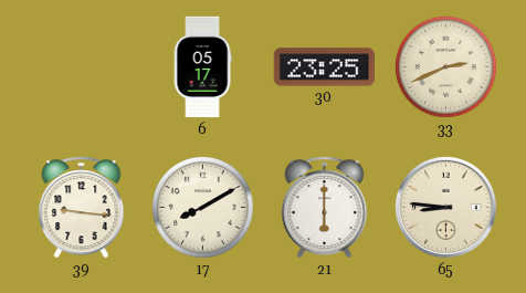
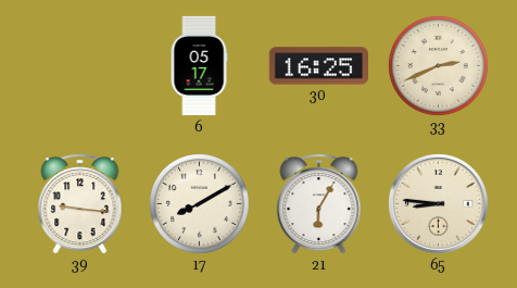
30: 23:25 -> 16:25
21: 6:00 -> 6:05
